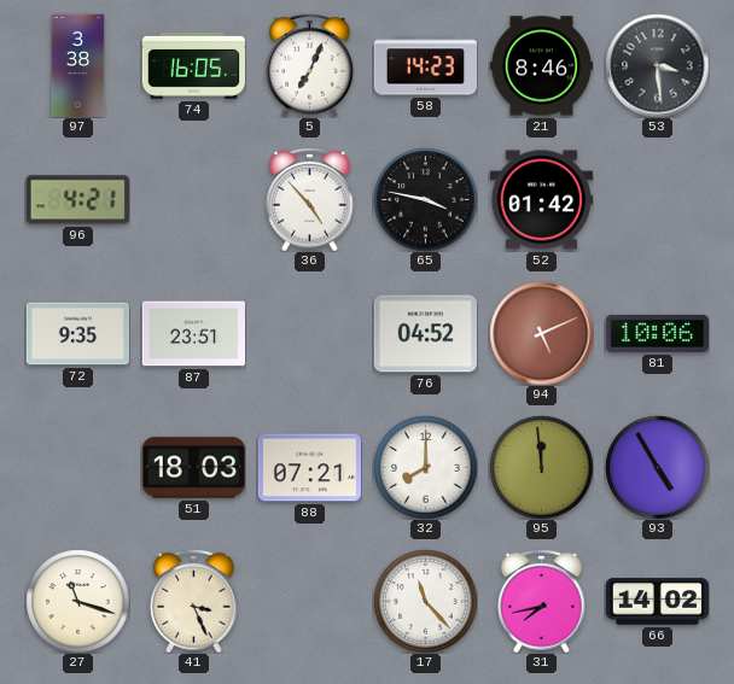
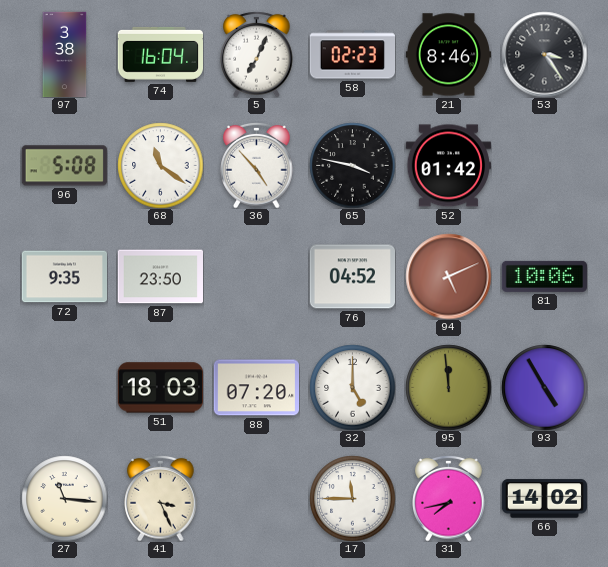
74: 16:05 -> 16:04
58: 14:23 -> 02:23
53: 3:29 -> 3:24
96: 4:21 -> 5:08
68: none -> 11:21
87: 23:51 -> 23:50
88: 07:21 -> 07:20
32: 8:00 -> 5:00
27: 11:18 -> 11:16
17: 11:23 -> 11:45
